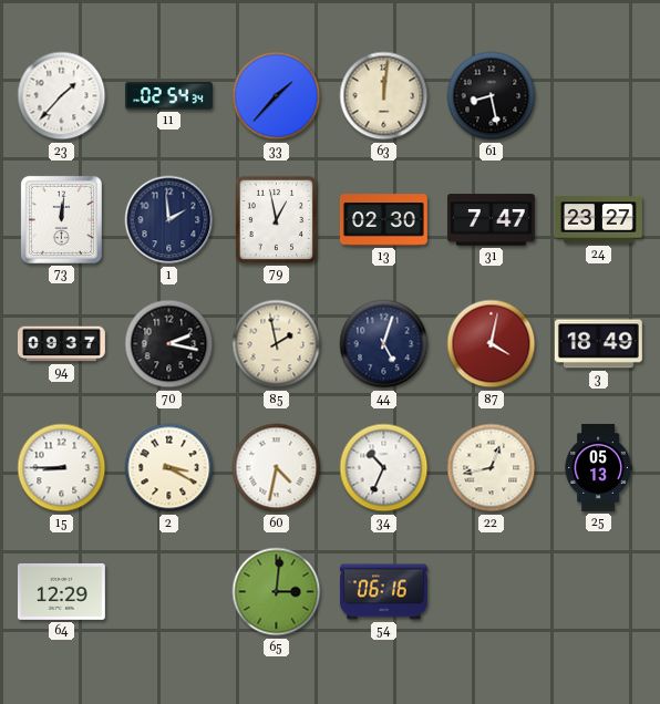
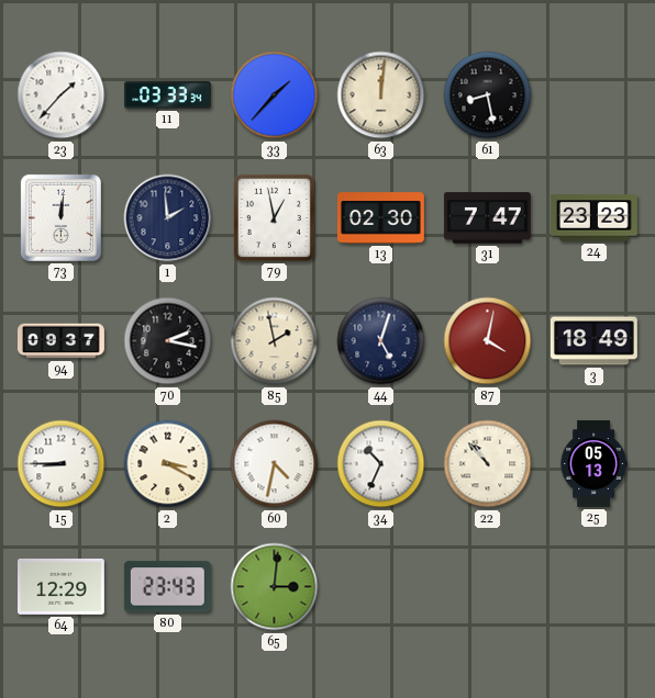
11: 02:54 -> 03:33
24: 23:27 -> 23:23
22: 12:43 -> 10:53
80: none -> 23:43
54: 06:16 -> none
